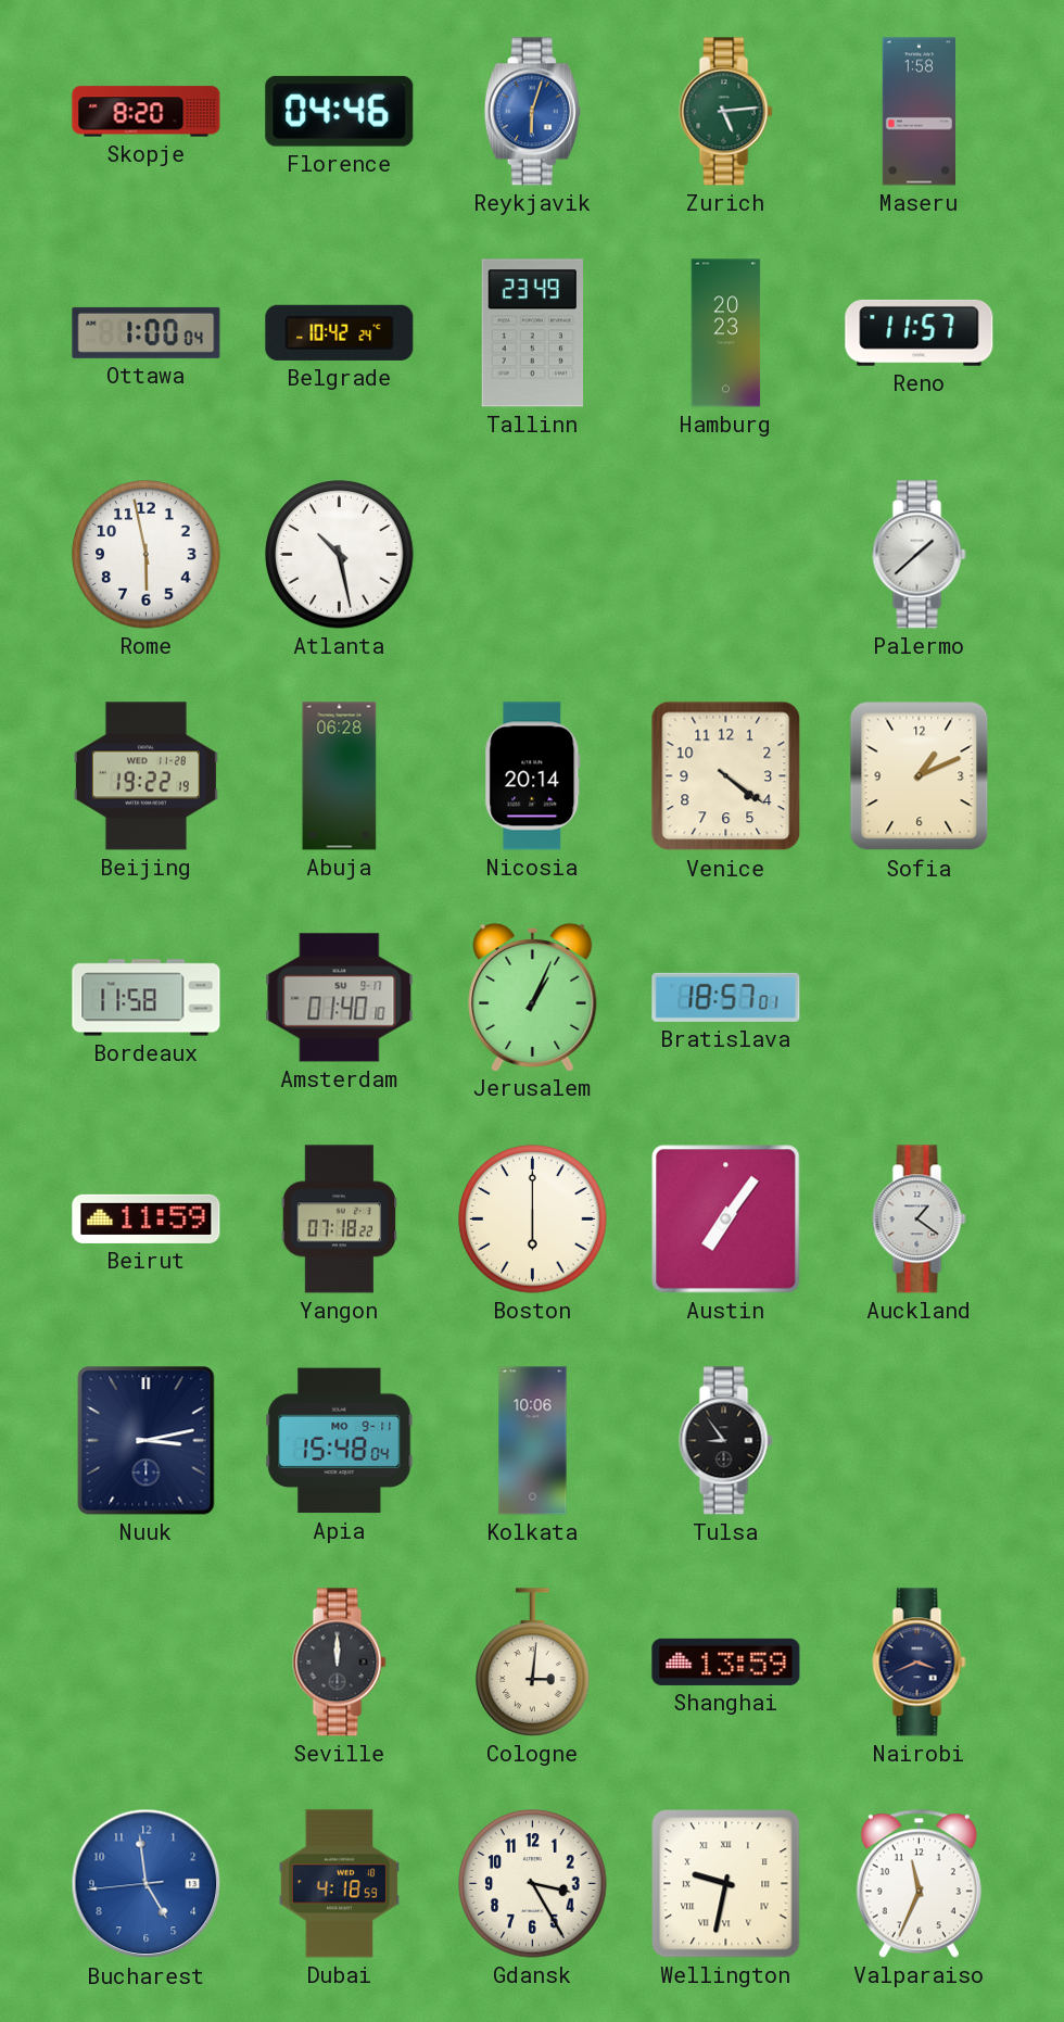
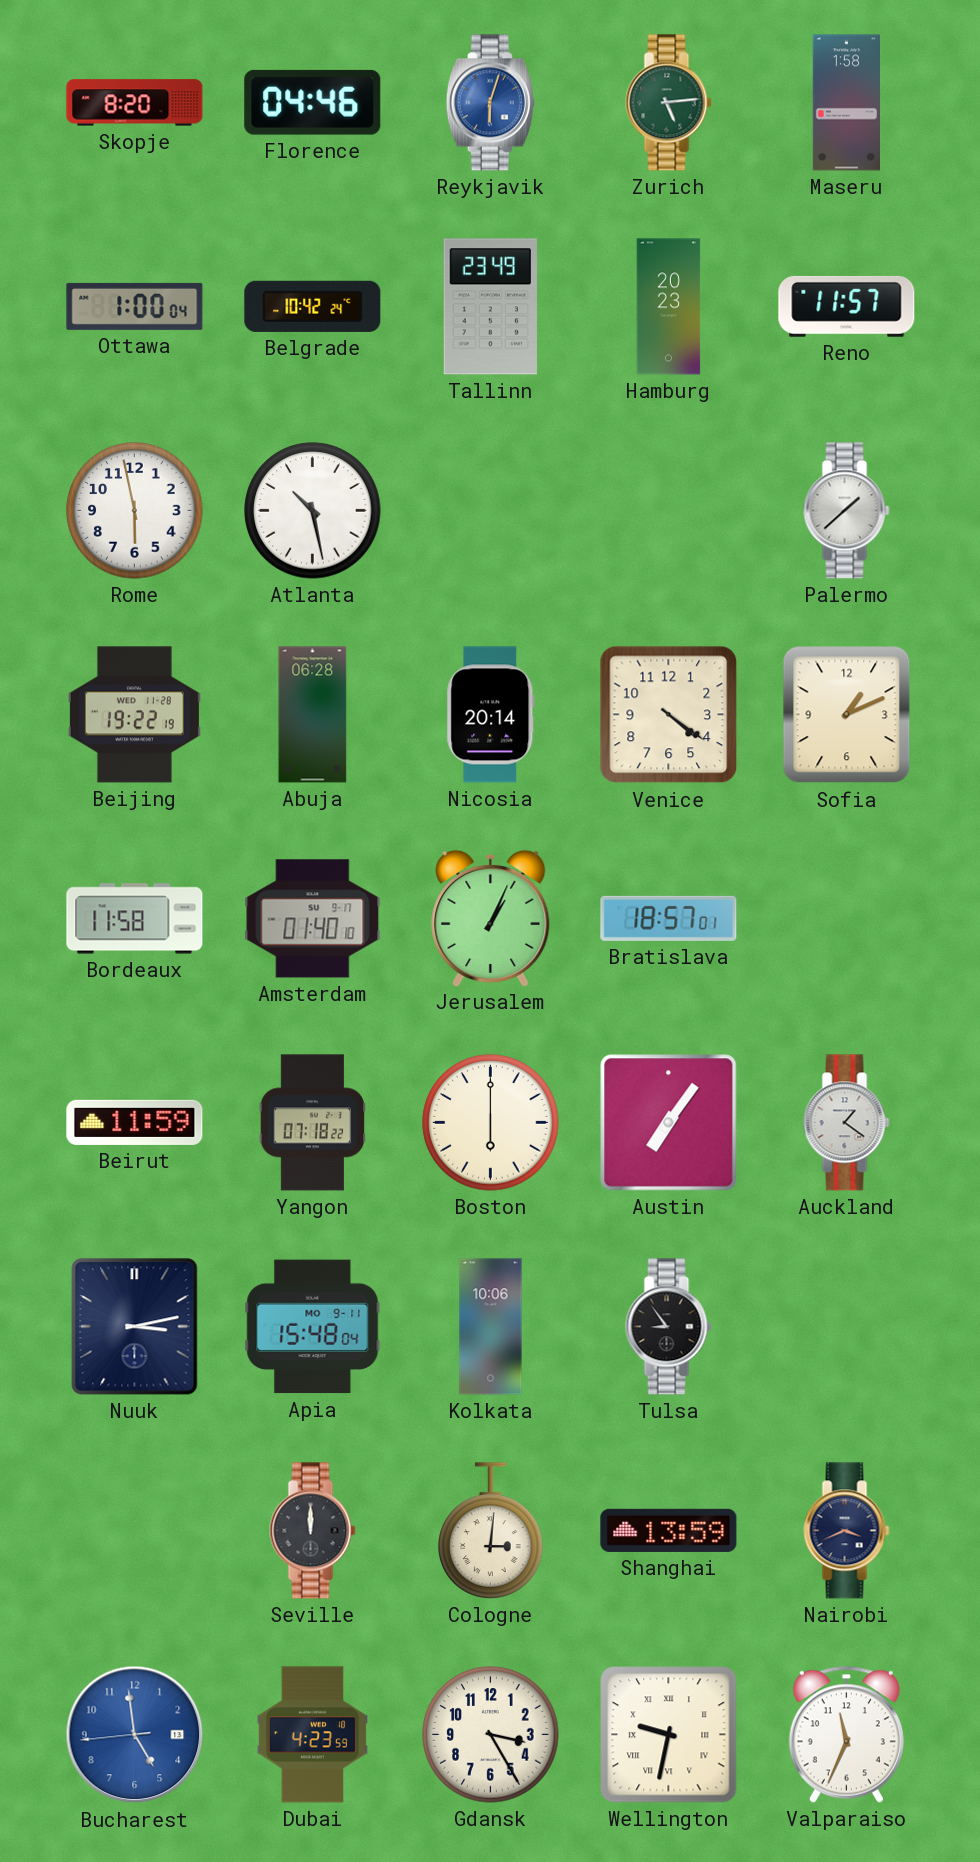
Dubai: 4:18 -> 4:23
